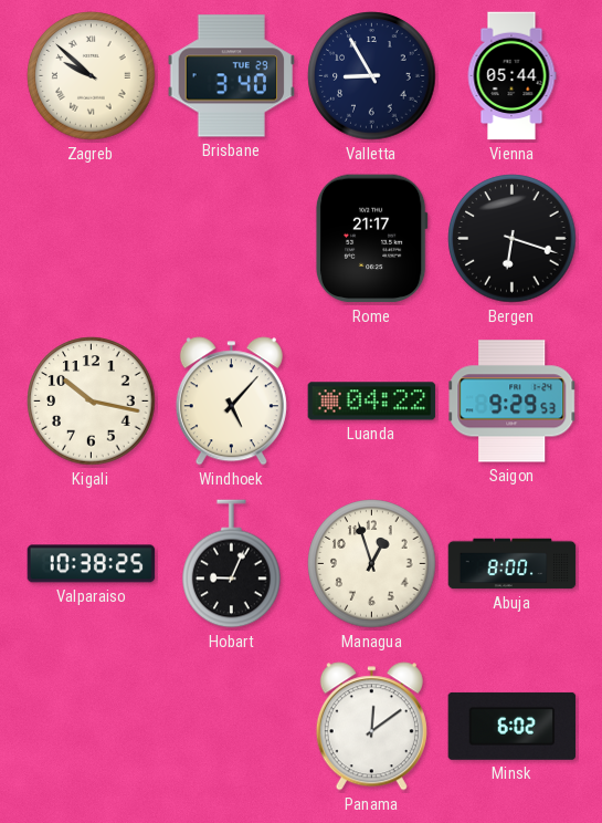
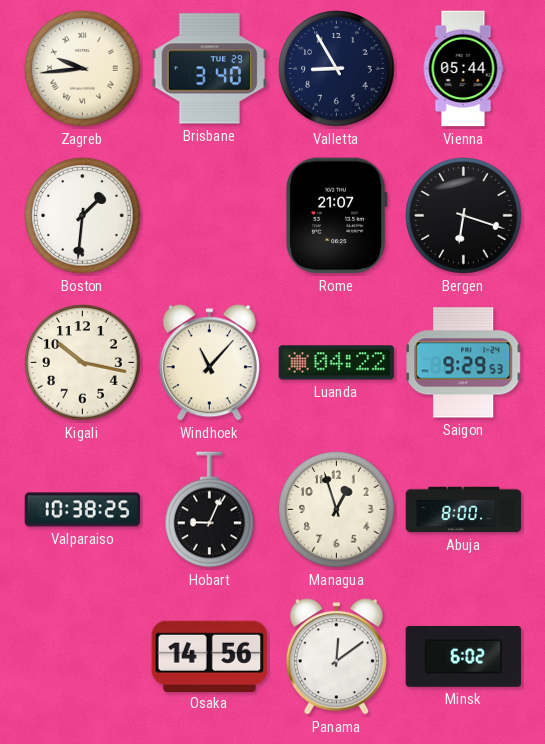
Zagreb: 9:52 -> 9:44
Boston: none -> 1:31
Rome: 21:17 -> 21:07
Windhoek: 5:07 -> 11:07
Osaka: none -> 14:56
